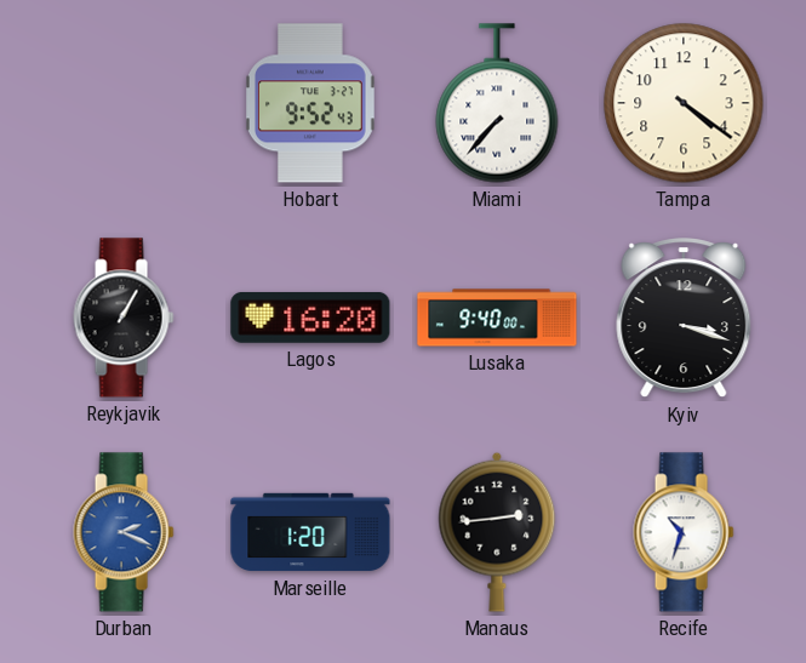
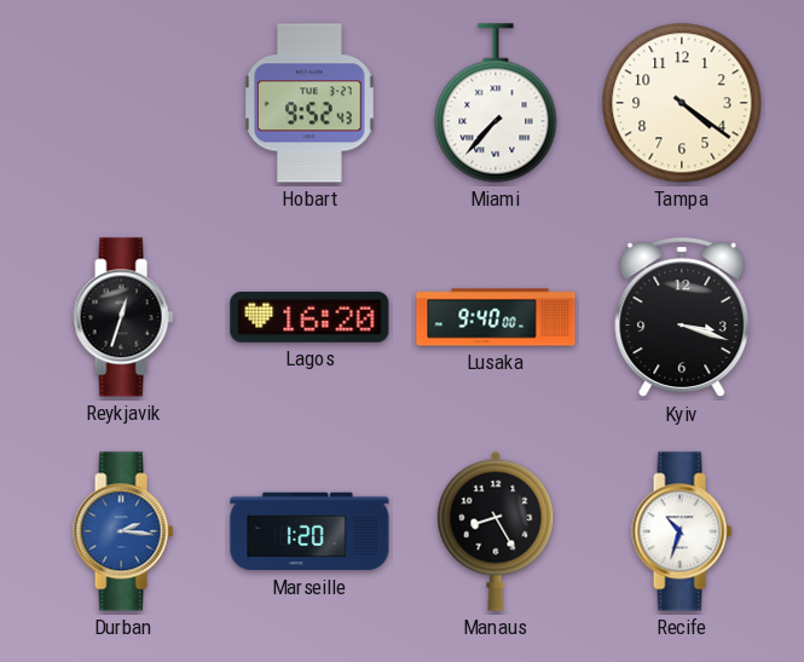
Reykjavik: 1:05 -> 12:33
Durban: 2:19 -> 2:16
Manaus: 2:44 -> 8:25
